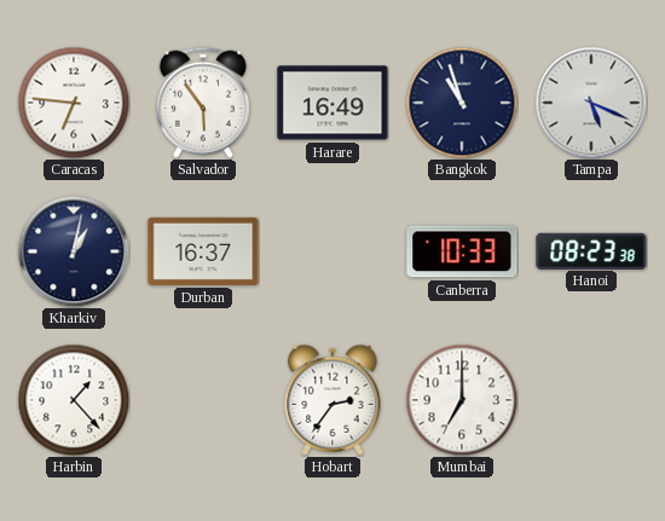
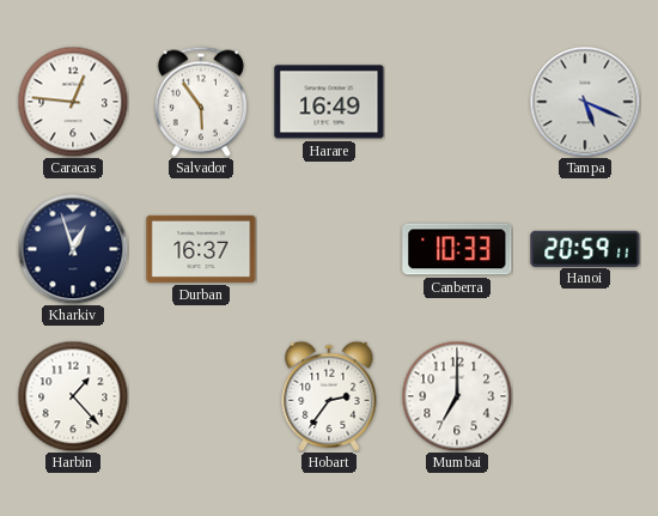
Caracas: 6:46 -> 12:46
Bangkok: 10:57 -> none
Kharkiv: 1:02 -> 12:57
Hanoi: 08:23 -> 20:59
